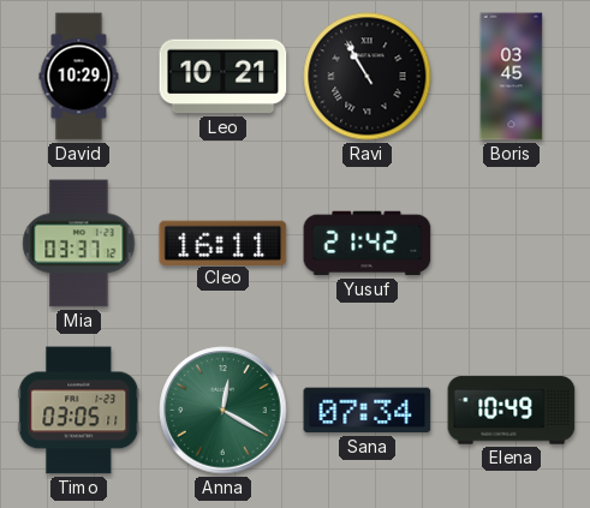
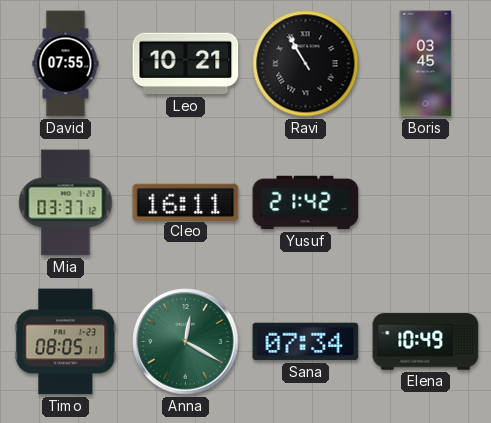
David: 10:29 -> 07:55
Timo: 03:05 -> 08:05
